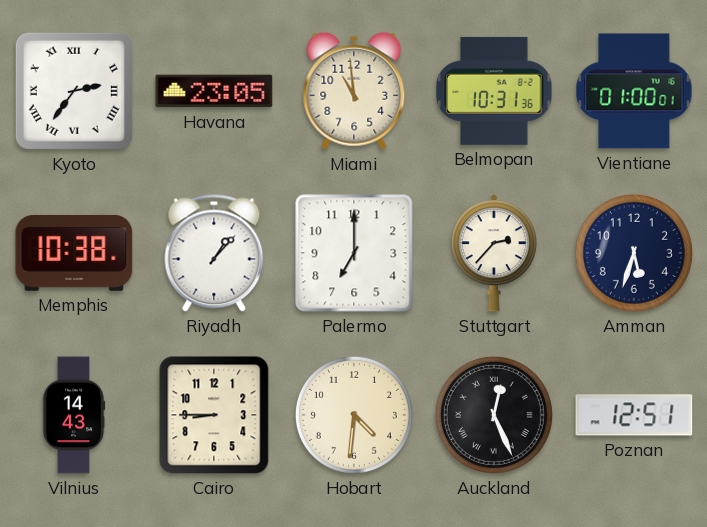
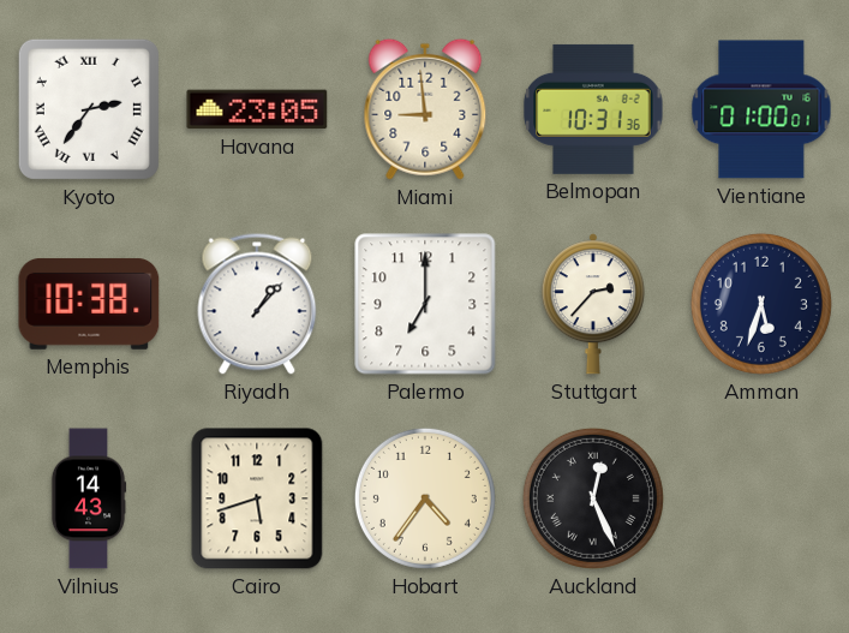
Miami: 10:59 -> 8:59
Cairo: 8:45 -> 5:42
Hobart: 4:31 -> 4:36
Poznan: 12:51 -> none
